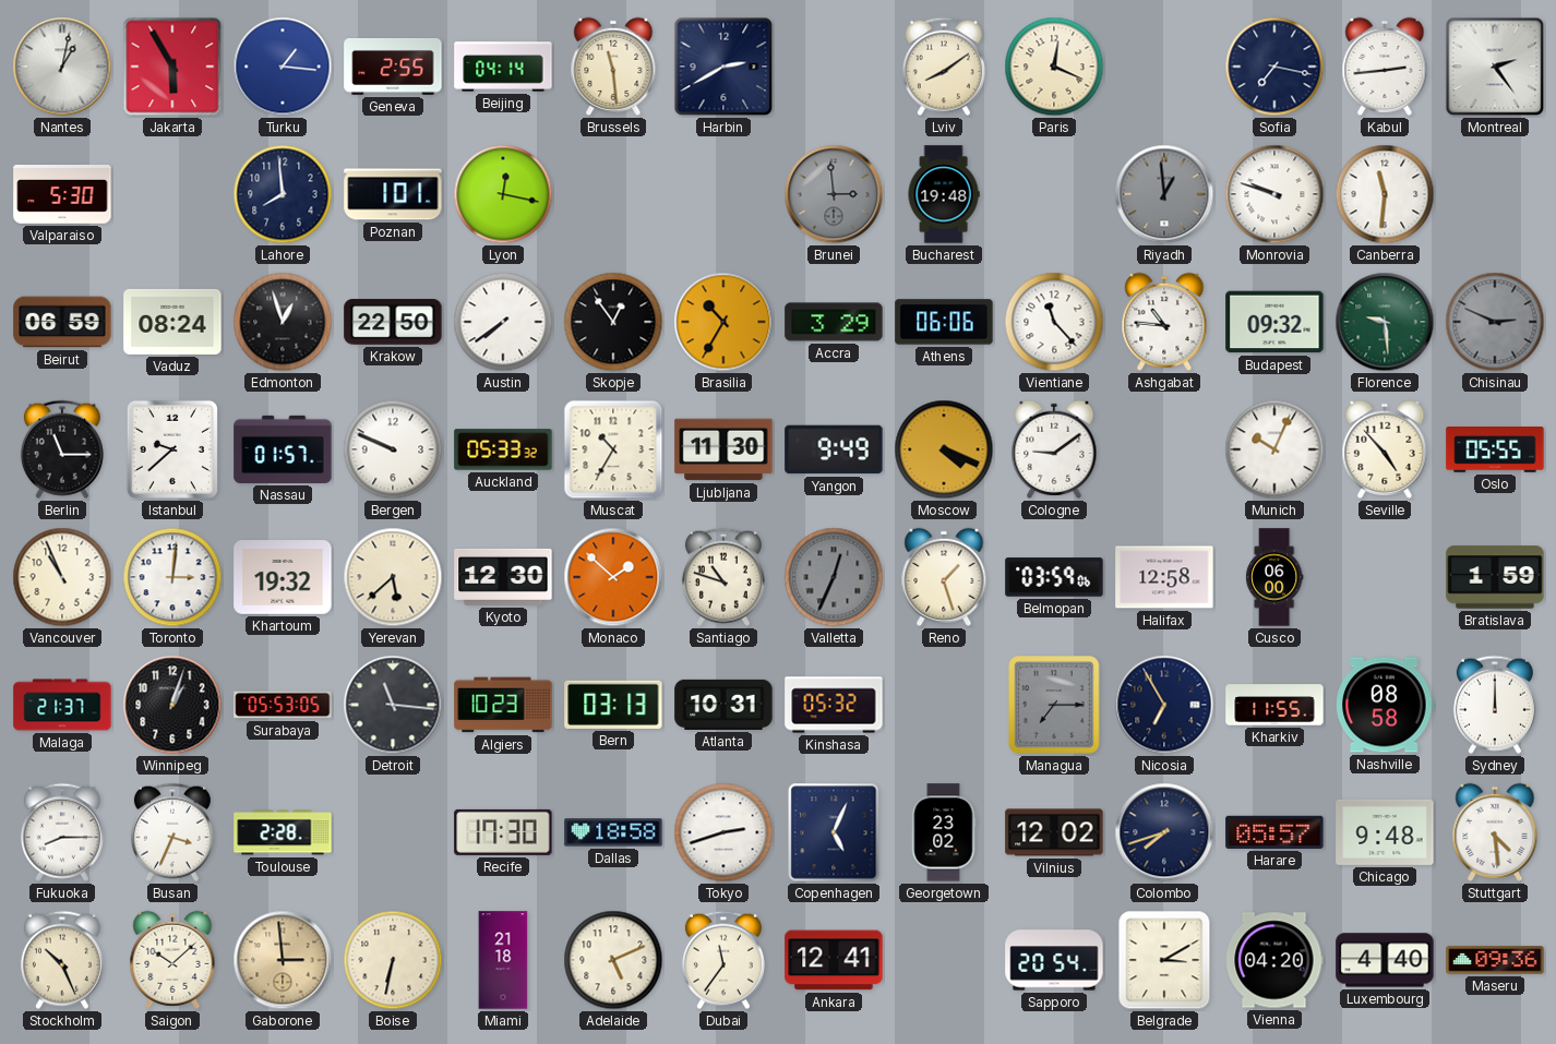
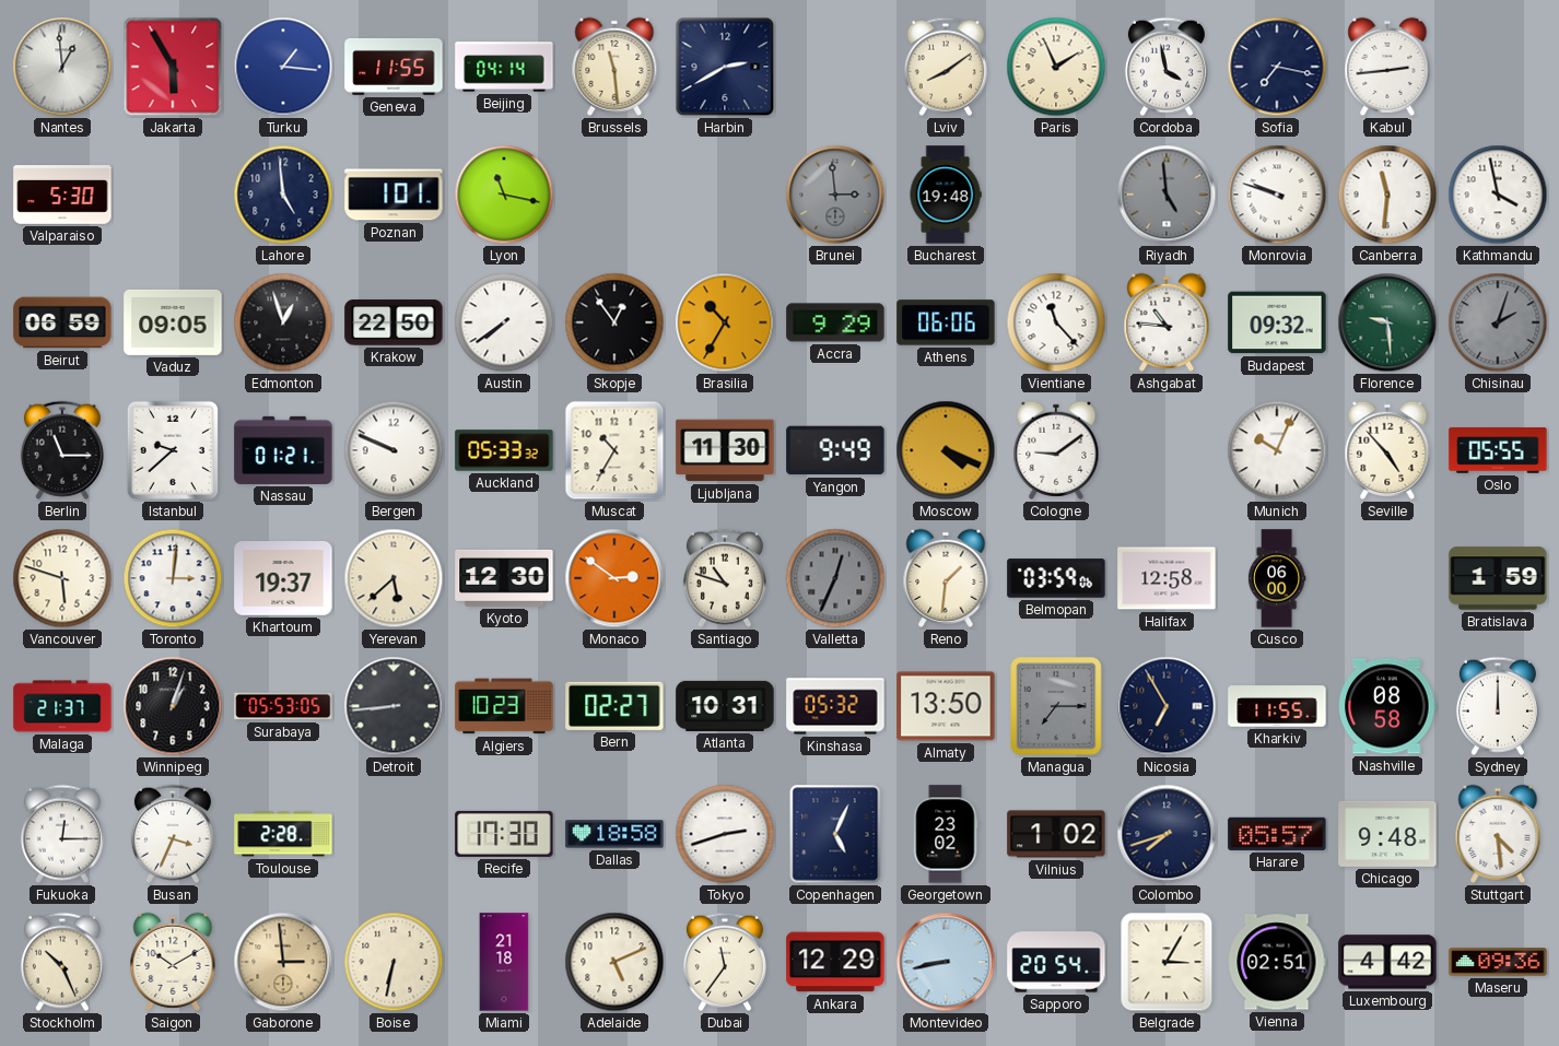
Nantes: 1:02 -> 12:59
Geneva: 2:55 -> 11:55
Paris: 12:19 -> 1:56
Cordoba: none -> 3:58
Montreal: 2:24 -> none
Lahore: 7:59 -> 4:59
Lyon: 12:17 -> 11:17
Riyadh: 12:59 -> 4:59
Kathmandu: none -> 3:58
Vaduz: 08:24 -> 09:05
Accra: 3:29 -> 9:29
Chisinau: 2:49 -> 2:03
Nassau: 01:57 -> 01:21
Vancouver: 10:56 -> 5:48
Khartoum: 19:32 -> 19:37
Monaco: 1:52 -> 2:51
Reno: 1:27 -> 1:31
Detroit: 11:16 -> 8:44
Bern: 03:13 -> 02:27
Almaty: none -> 13:50
Fukuoka: 8:15 -> 12:15
Vilnius: 12:02 -> 1:02
Saigon: 10:08 -> 10:10
Ankara: 12:41 -> 12:29
Montevideo: none -> 8:43
Belgrade: 3:10 -> 3:05
Vienna: 04:20 -> 02:51
Luxembourg: 4:40 -> 4:42
